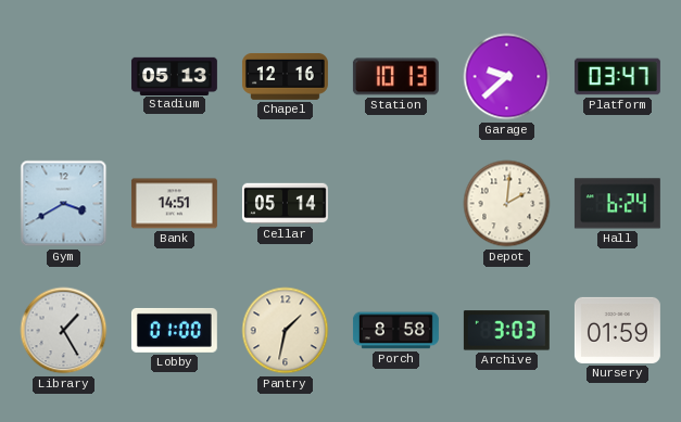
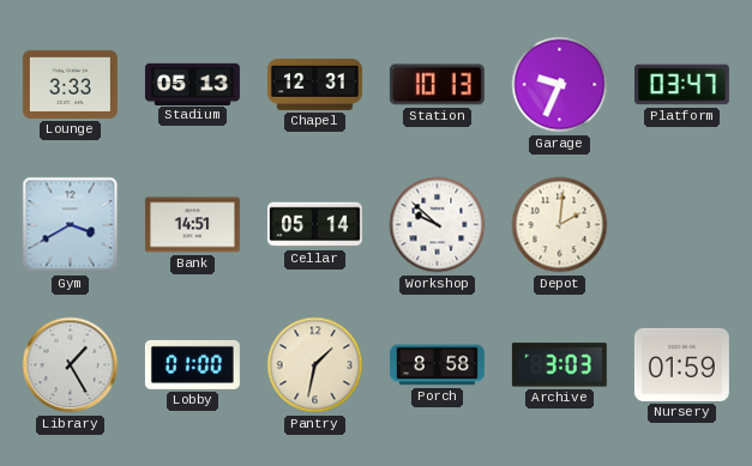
Lounge: none -> 3:33
Chapel: 12:16 -> 12:31
Garage: 9:38 -> 9:34
Workshop: none -> 9:52
Hall: 6:24 -> none
